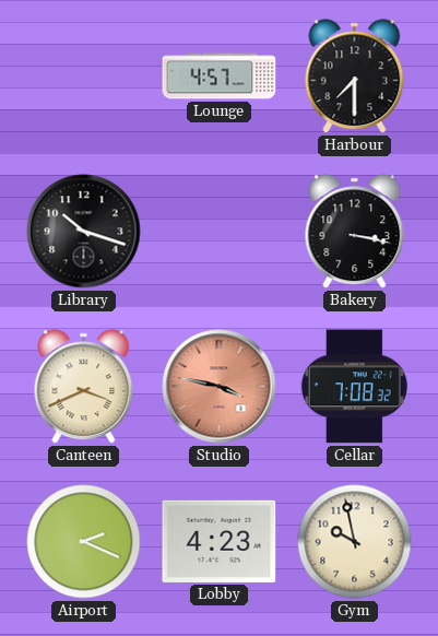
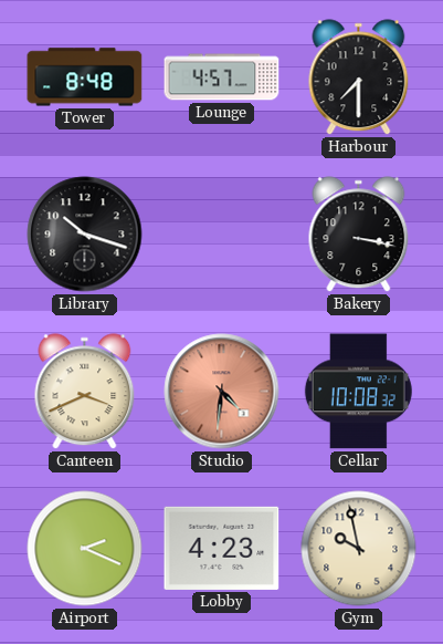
Tower: none -> 8:48
Studio: 3:47 -> 4:31
Cellar: 7:08 -> 10:08
